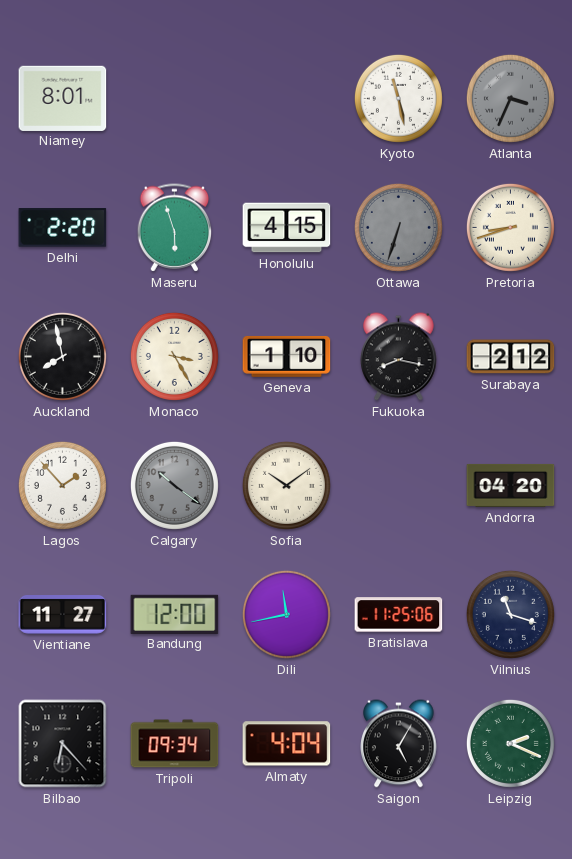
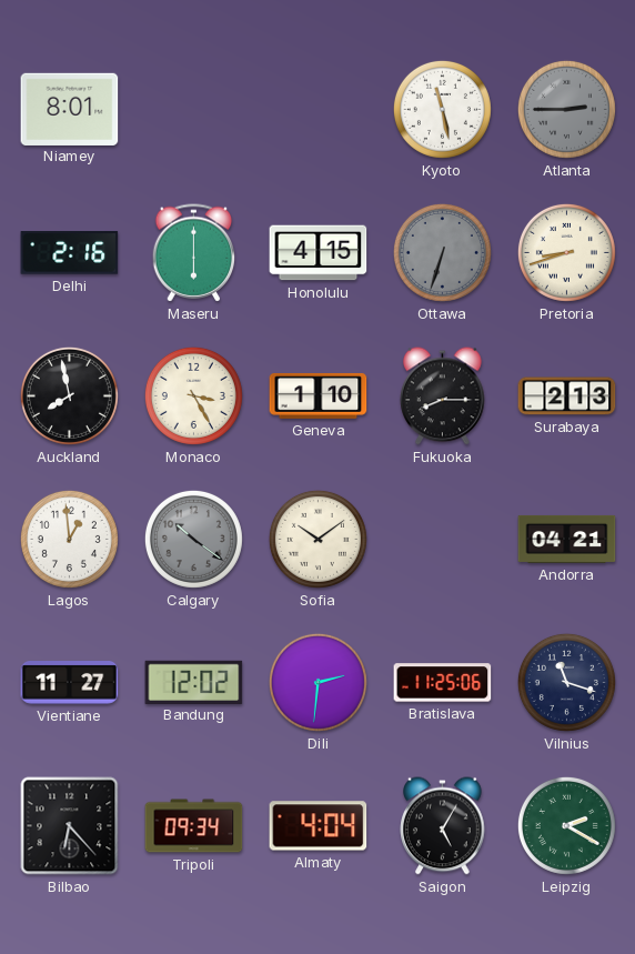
Atlanta: 3:34 -> 2:45
Delhi: 2:20 -> 2:16
Maseru: 5:57 -> 6:00
Fukuoka: 8:17 -> 8:15
Surabaya: 2:12 -> 2:13
Lagos: 1:53 -> 12:59
Andorra: 04:20 -> 04:21
Bandung: 12:00 -> 12:02
Dili: 11:43 -> 2:31
Leipzig: 2:19 -> 2:20
